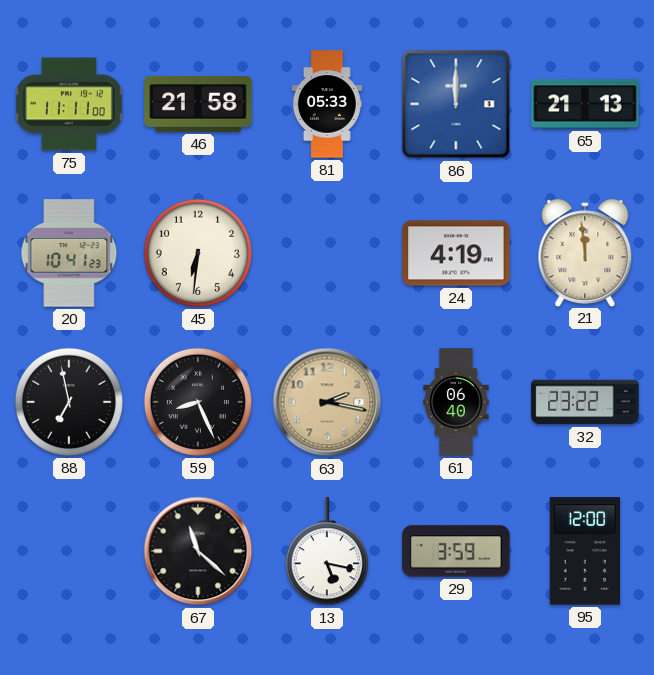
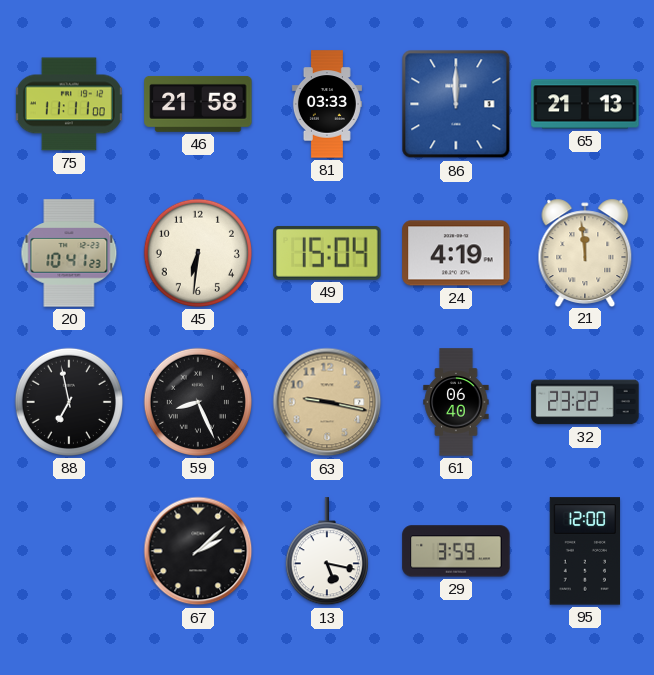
81: 05:33 -> 03:33
49: none -> 15:04
63: 2:17 -> 9:17
67: 11:22 -> 2:08
